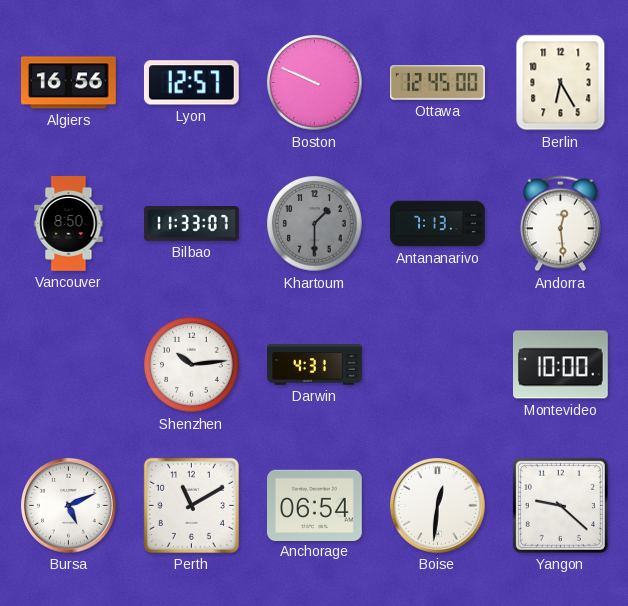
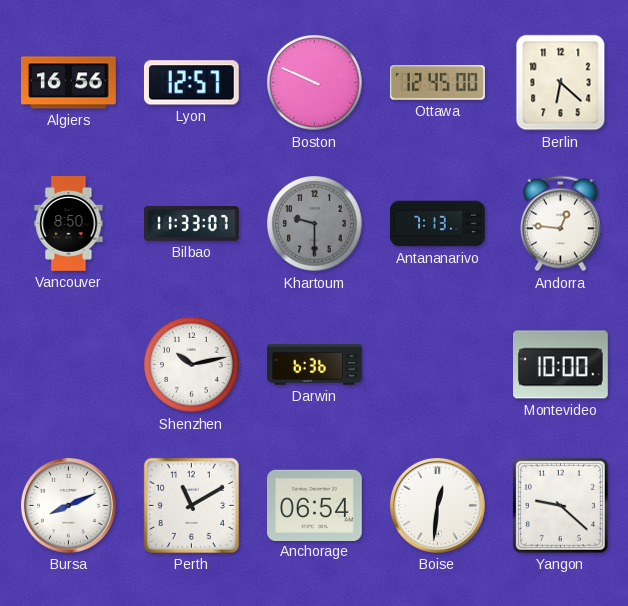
Berlin: 6:25 -> 6:22
Khartoum: 1:30 -> 9:30
Andorra: 12:29 -> 12:46
Shenzhen: 10:14 -> 10:13
Darwin: 4:31 -> 6:36
Bursa: 5:11 -> 8:11
